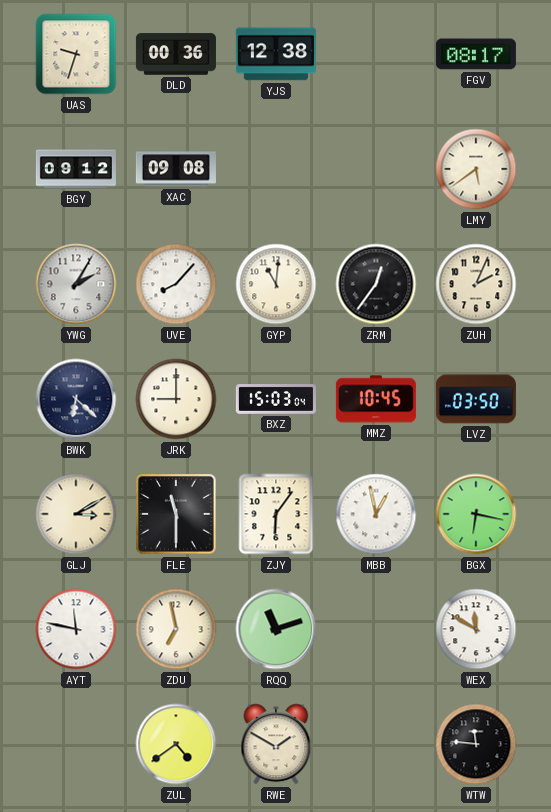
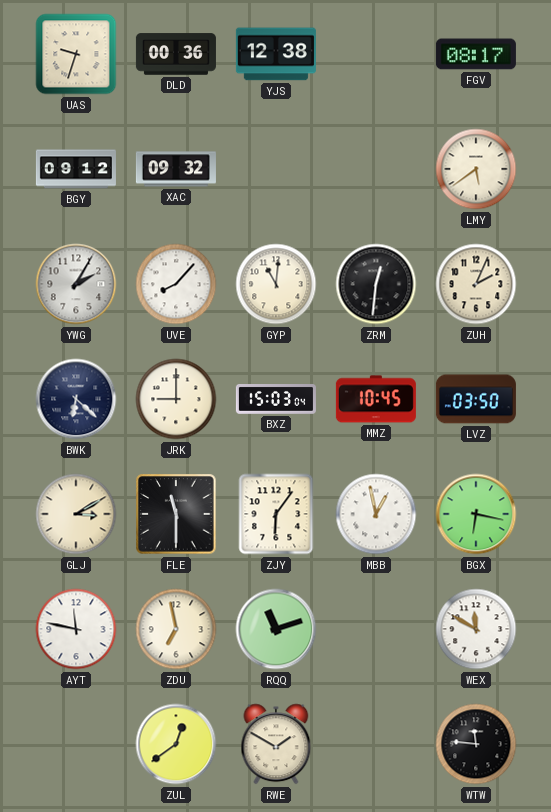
XAC: 09:08 -> 09:32
ZRM: 12:36 -> 12:31
ZUL: 4:39 -> 12:39
